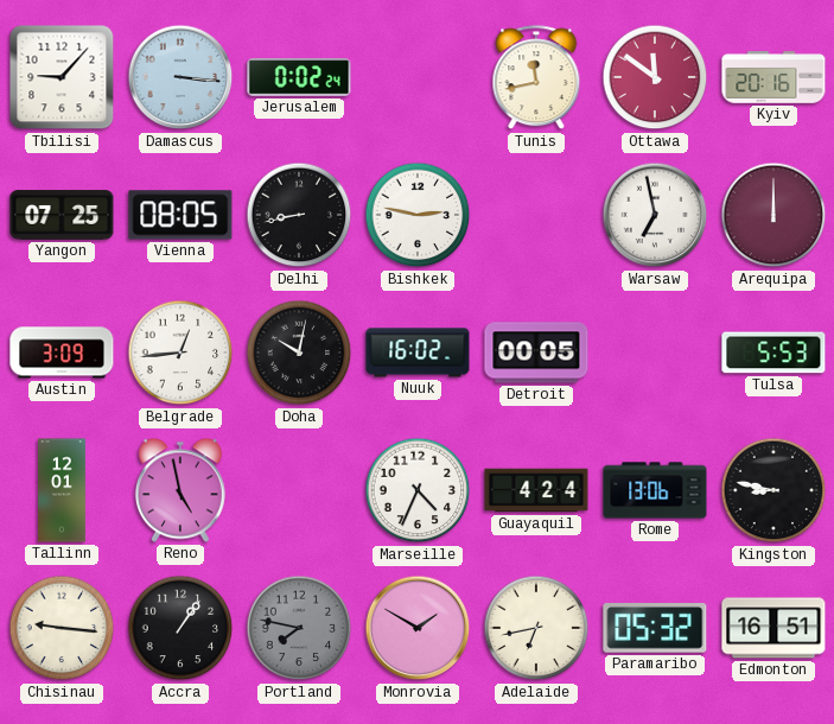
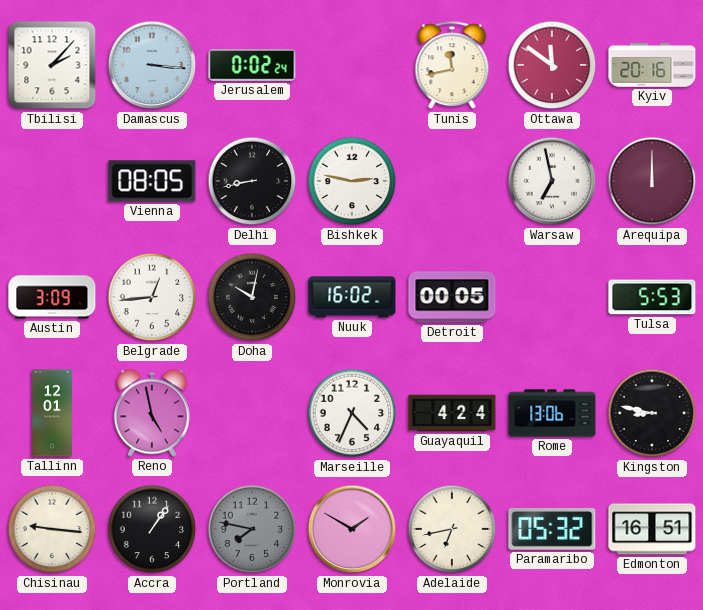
Tbilisi: 9:07 -> 2:07
Yangon: 07:25 -> none
